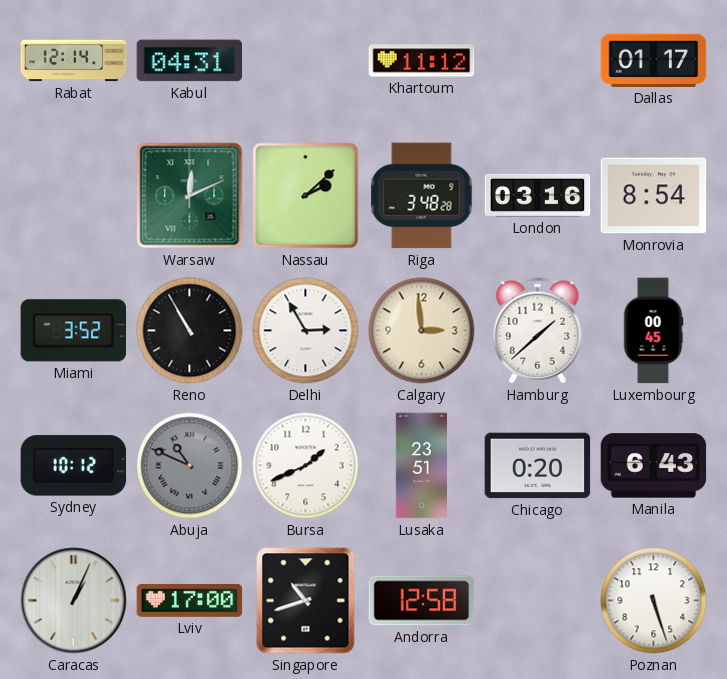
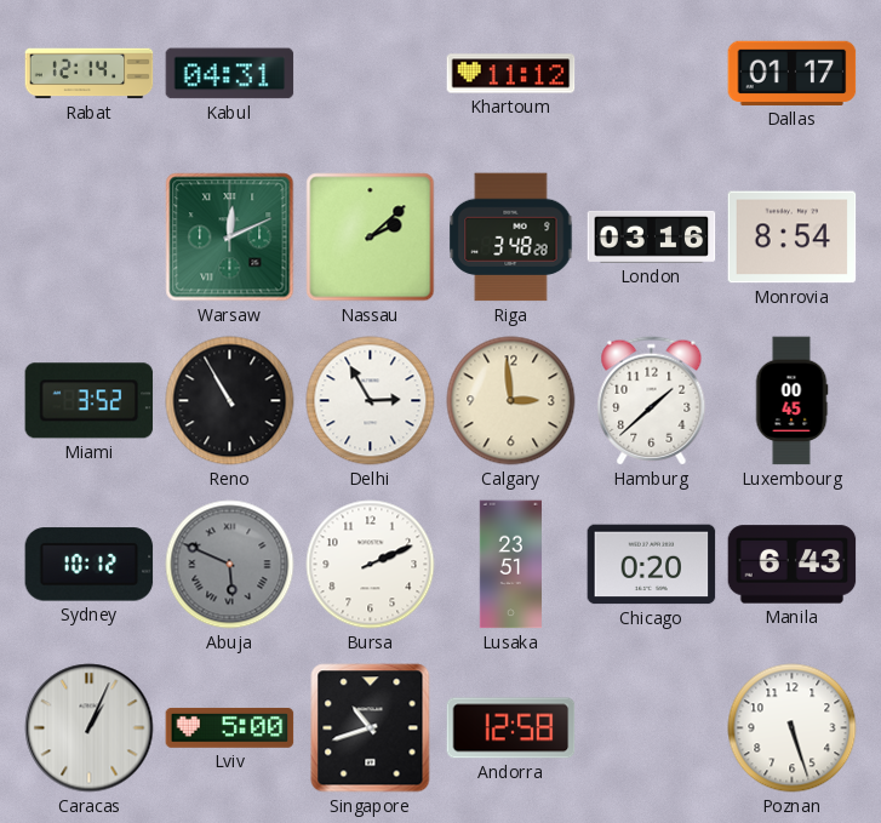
Abuja: 10:49 -> 5:49
Bursa: 1:41 -> 2:11
Lviv: 17:00 -> 5:00
